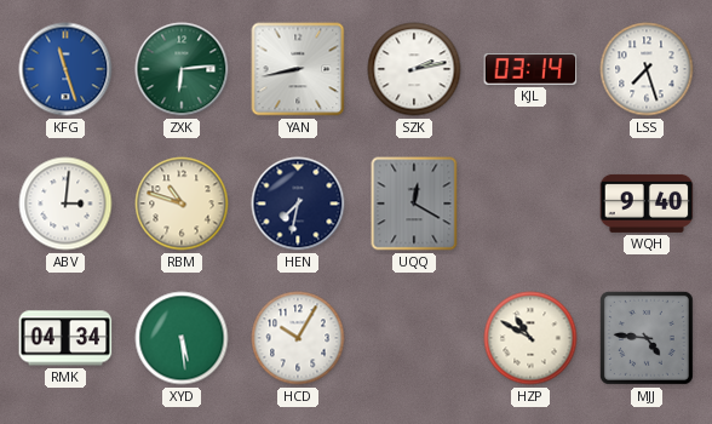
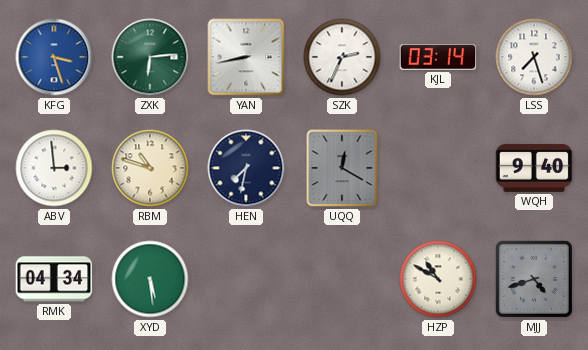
KFG: 11:27 -> 3:27
SZK: 2:13 -> 2:34
ABV: 3:01 -> 2:59
HCD: 10:05 -> none
MJJ: 4:46 -> 4:42
